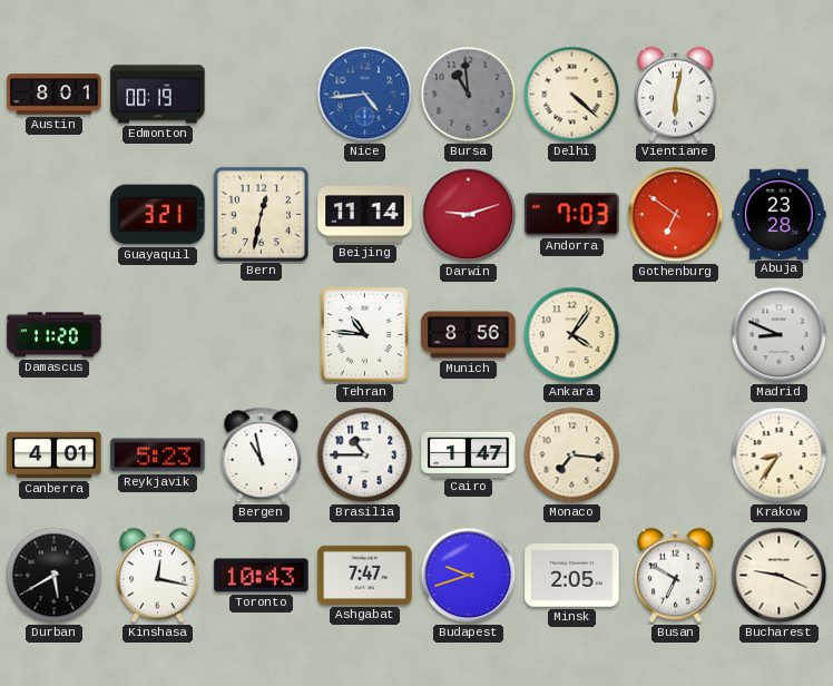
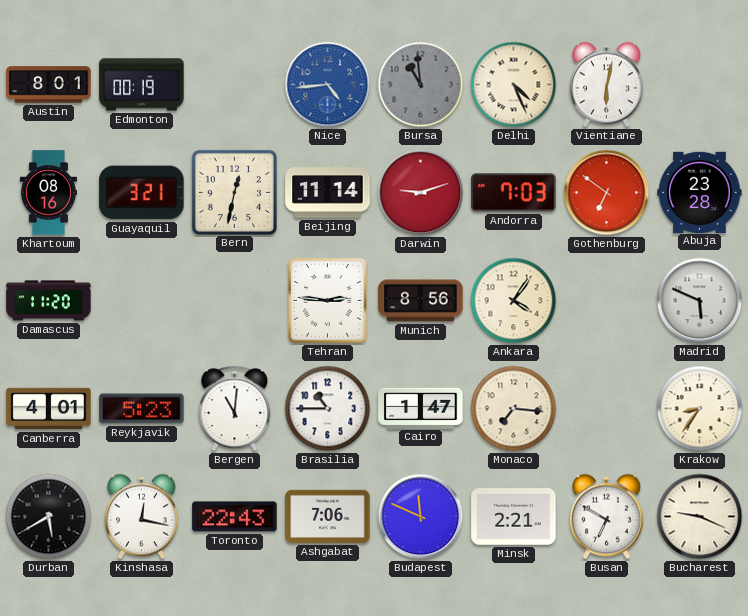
Delhi: 4:22 -> 4:26
Khartoum: none -> 08:16
Tehran: 10:46 -> 2:46
Madrid: 8:49 -> 5:49
Bergen: 10:58 -> 11:01
Toronto: 10:43 -> 22:43
Ashgabat: 7:47 -> 7:06
Budapest: 9:42 -> 11:49
Minsk: 2:05 -> 2:21
